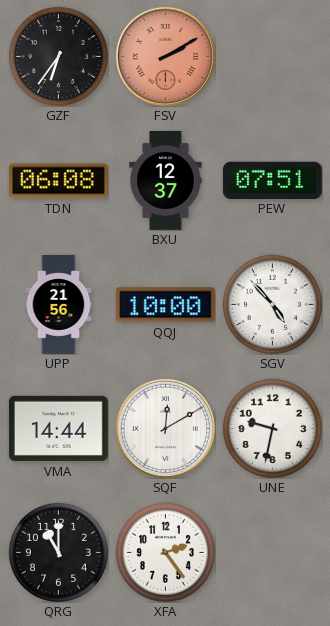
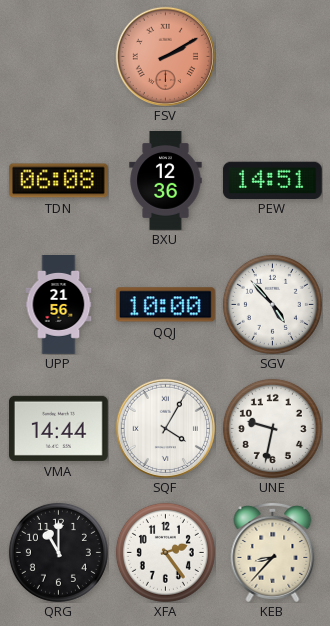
GZF: 6:36 -> none
BXU: 12:37 -> 12:36
PEW: 07:51 -> 14:51
SQF: 12:10 -> 4:05
KEB: none -> 8:37
